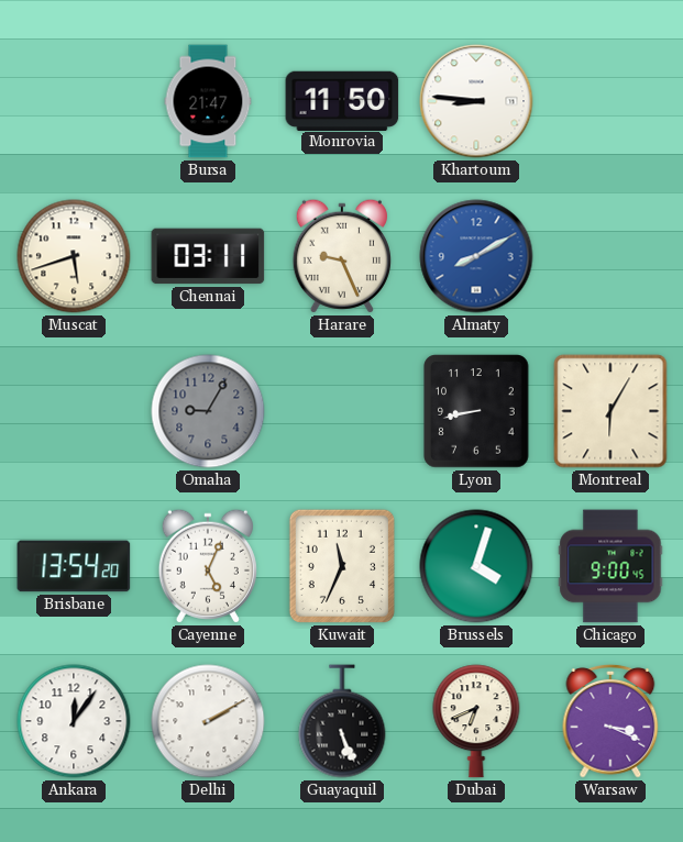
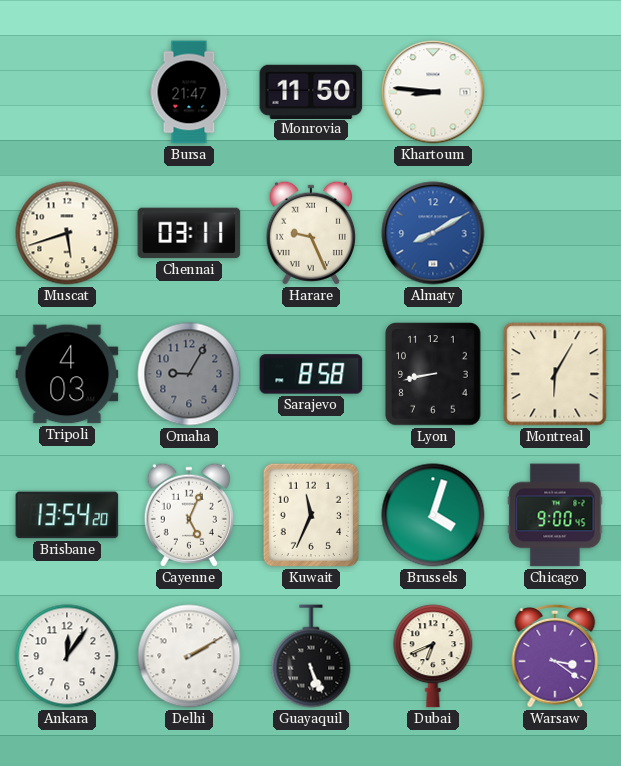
Tripoli: none -> 4:03
Sarajevo: none -> 8:58
Warsaw: 3:19 -> 3:21
